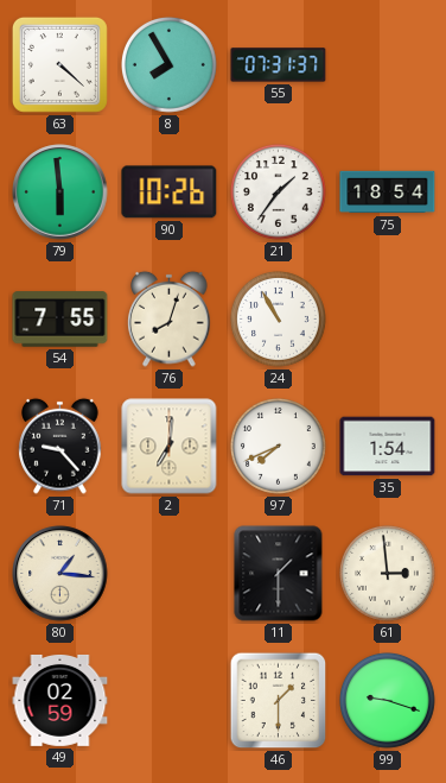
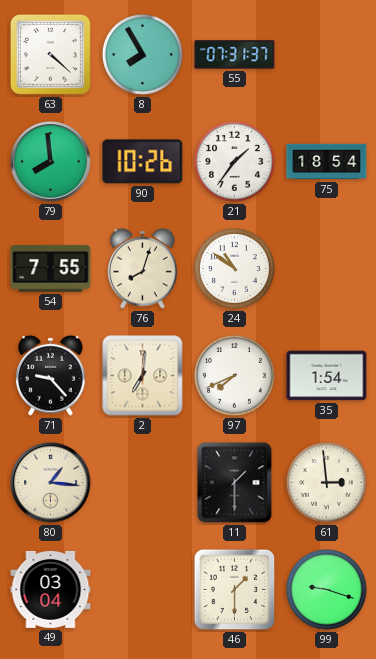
79: 5:59 -> 7:59
24: 10:55 -> 10:51
49: 02:59 -> 03:04
